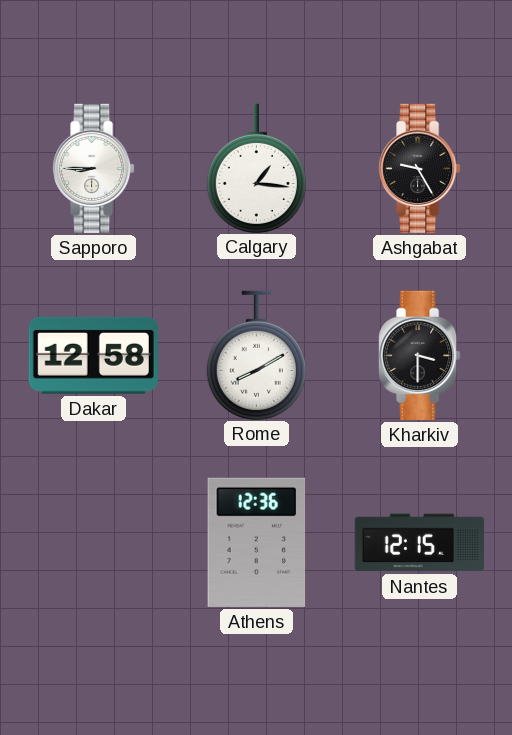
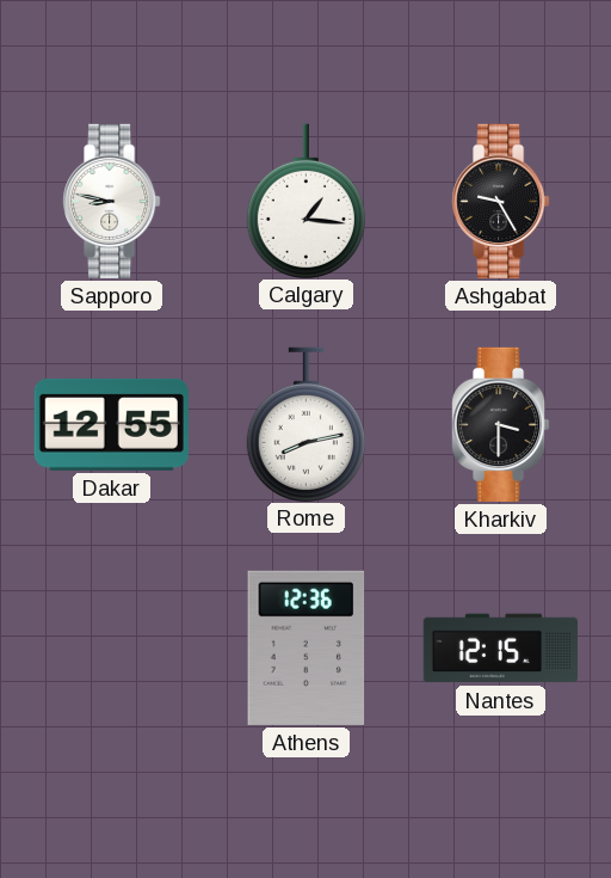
Sapporo: 8:45 -> 8:47
Dakar: 12:58 -> 12:55
Rome: 8:10 -> 8:13
